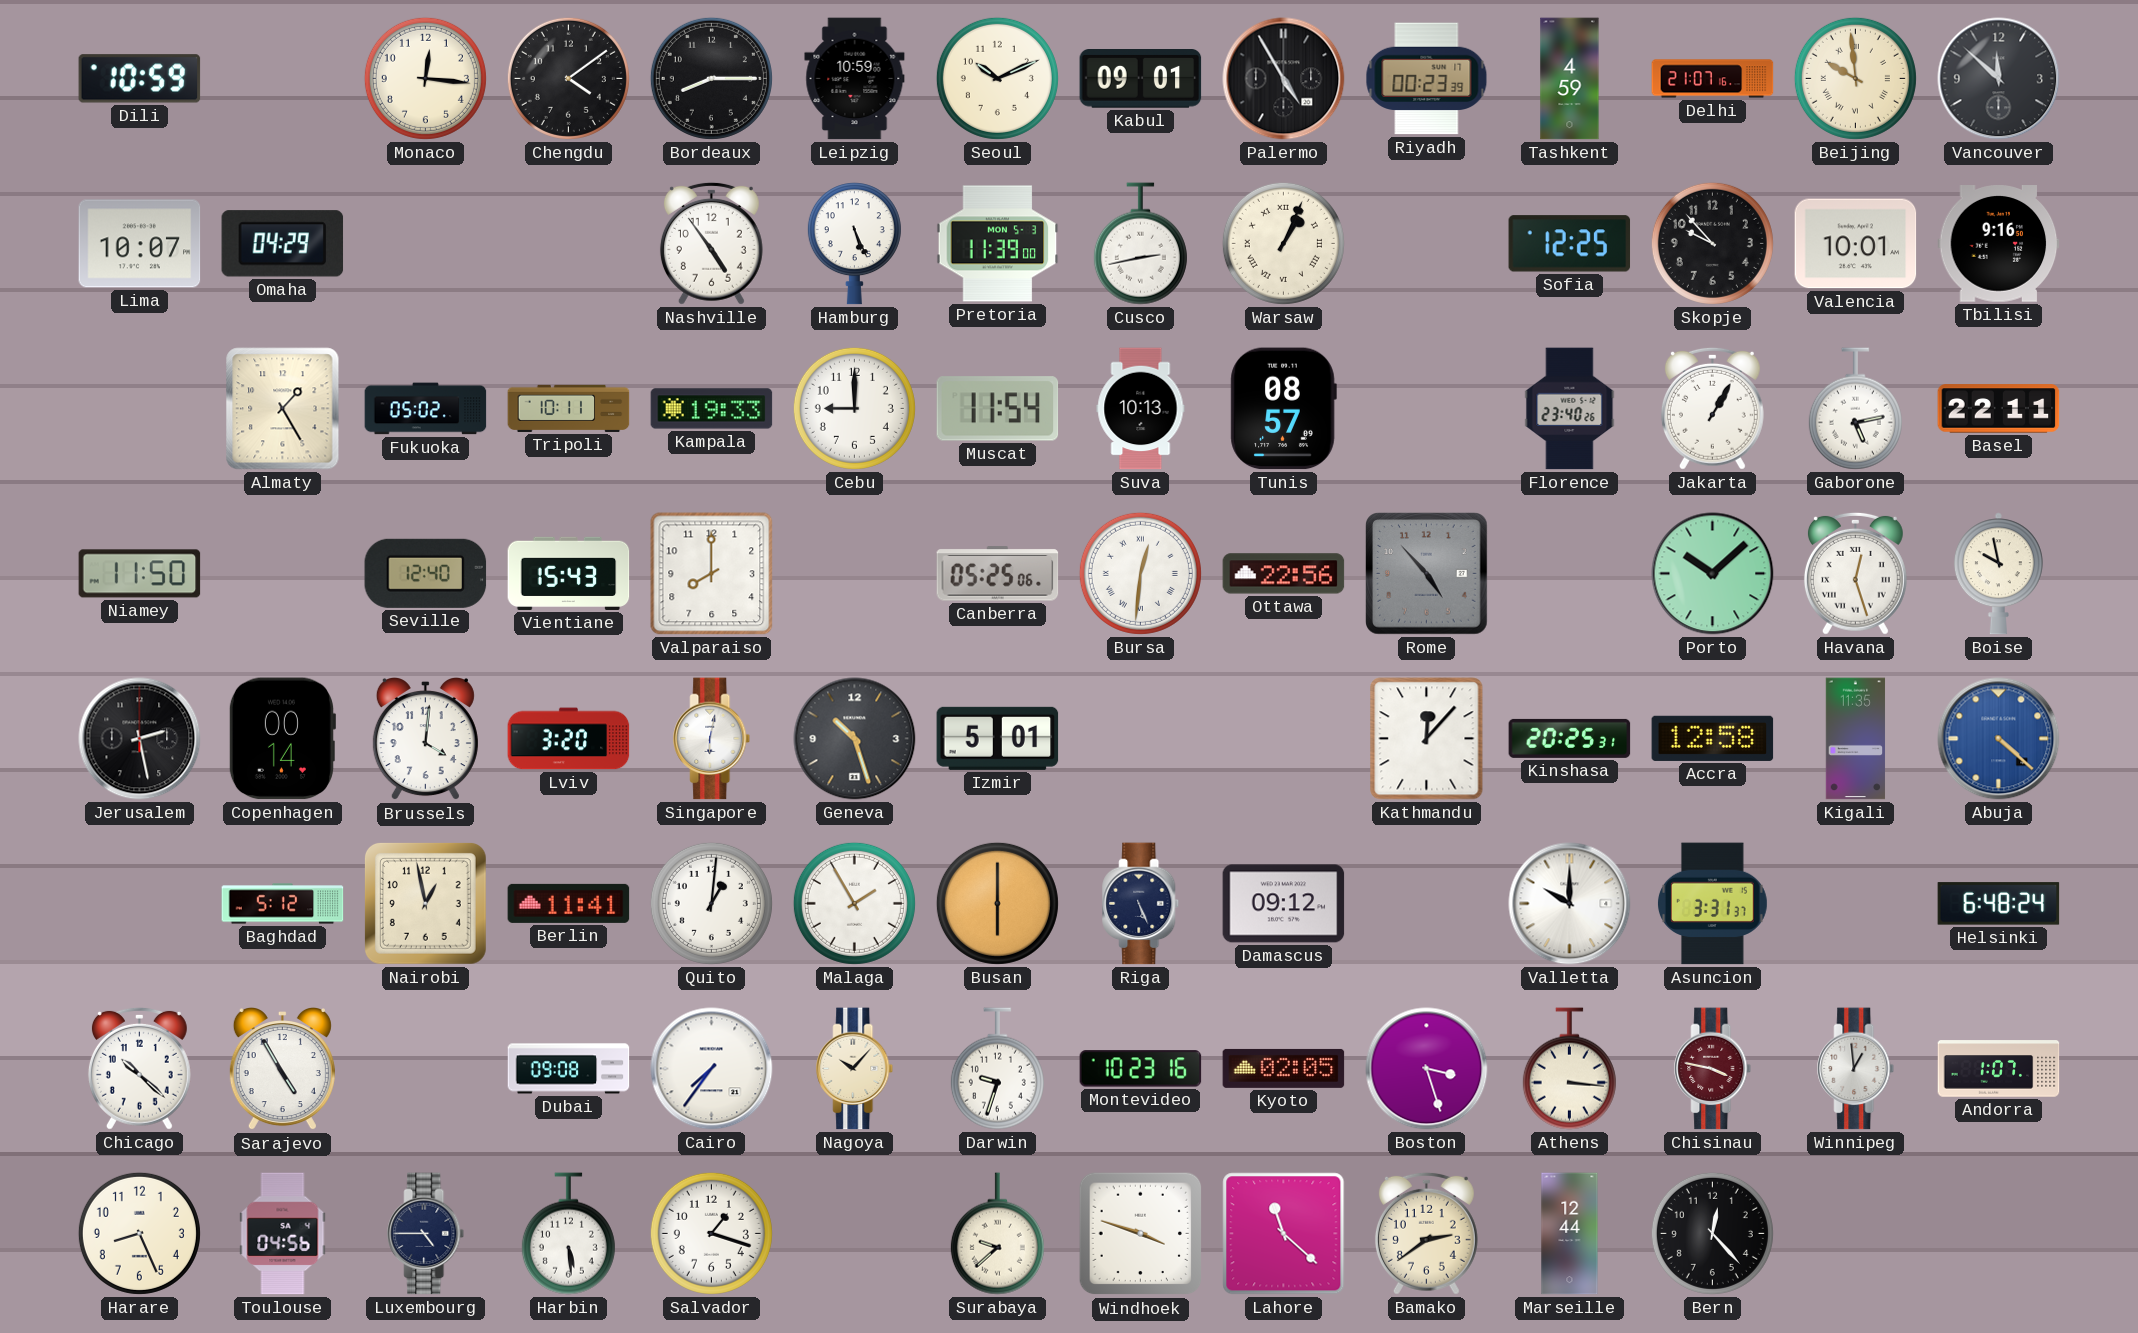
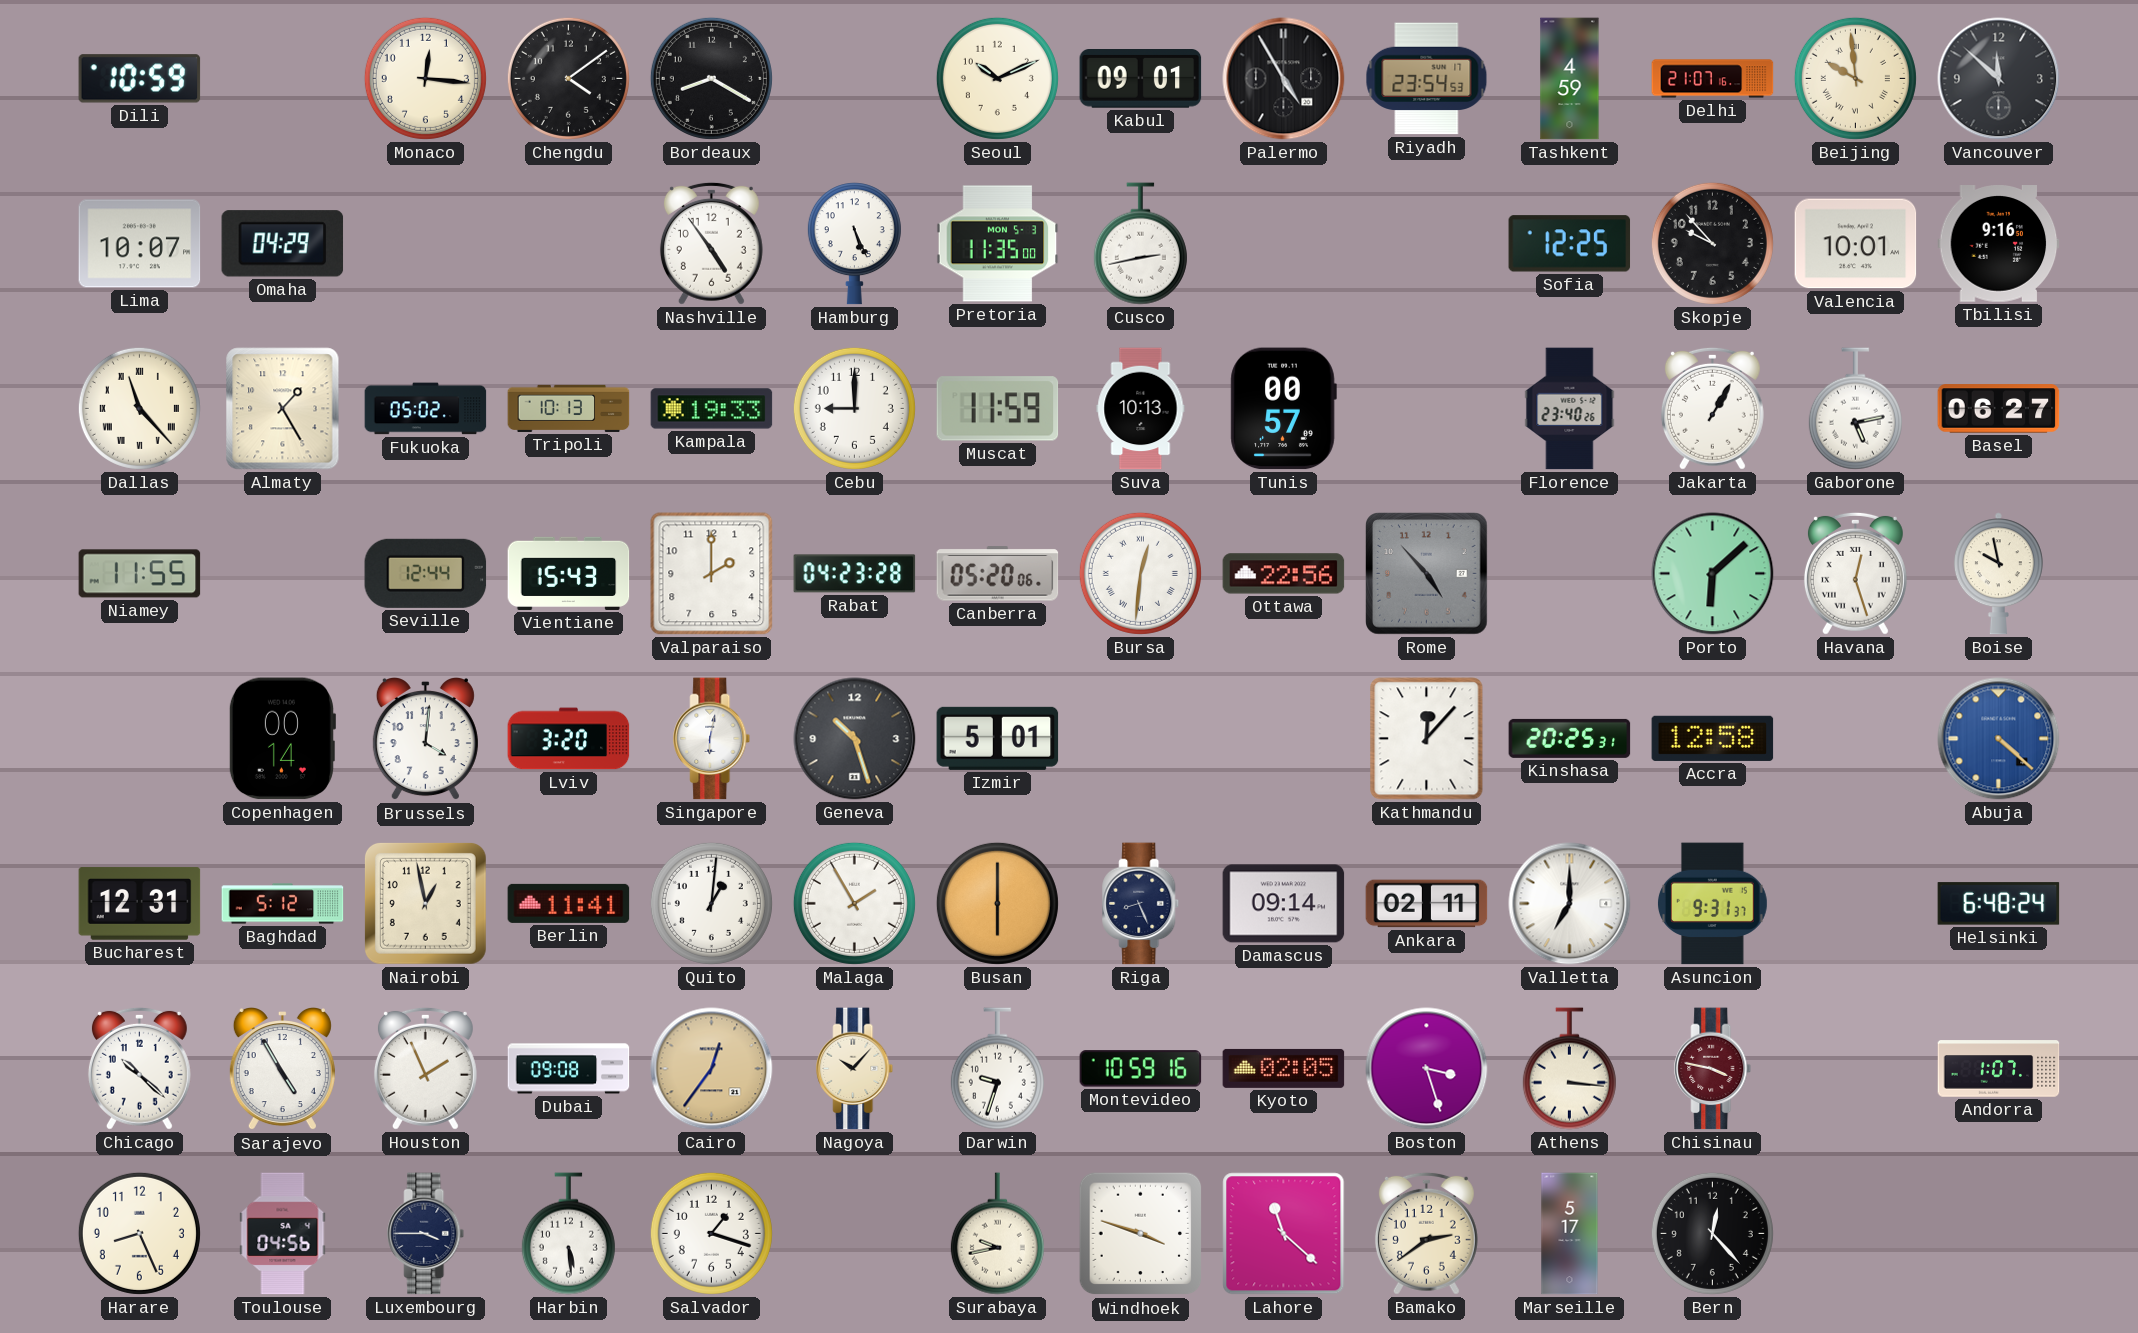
Bordeaux: 8:15 -> 8:20
Leipzig: 10:59 -> none
Riyadh: 00:23 -> 23:54
Pretoria: 11:39 -> 11:35
Warsaw: 1:04 -> none
Dallas: none -> 11:23
Tripoli: 10:11 -> 10:13
Muscat: 11:54 -> 11:59
Tunis: 08:57 -> 00:57
Basel: 22:11 -> 06:27
Niamey: 11:50 -> 11:55
Seville: 12:40 -> 12:44
Valparaiso: 8:00 -> 2:00
Rabat: none -> 04:23
Canberra: 05:25 -> 05:20
Porto: 10:08 -> 6:08
Jerusalem: 2:28 -> none
Kigali: 11:35 -> none
Bucharest: none -> 12:31
Riga: 5:26 -> 8:26
Damascus: 09:12 -> 09:14
Ankara: none -> 02:11
Valletta: 10:00 -> 7:00
Asuncion: 3:31 -> 9:31
Houston: none -> 1:56
Cairo: 7:36 -> 12:36
Cairo dial: white -> champagne
Montevideo: 10:23 -> 10:59
Winnipeg: 12:59 -> none
Luxembourg: 4:45 -> 3:45
Surabaya: 9:38 -> 9:43
Marseille: 12:44 -> 5:17
